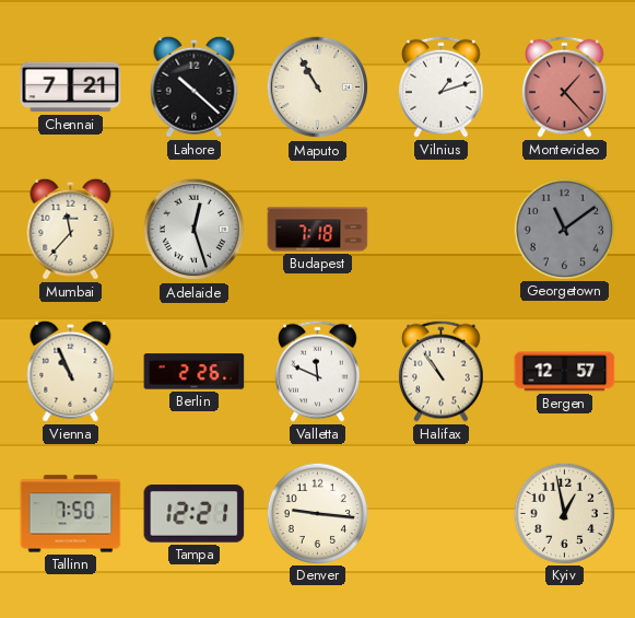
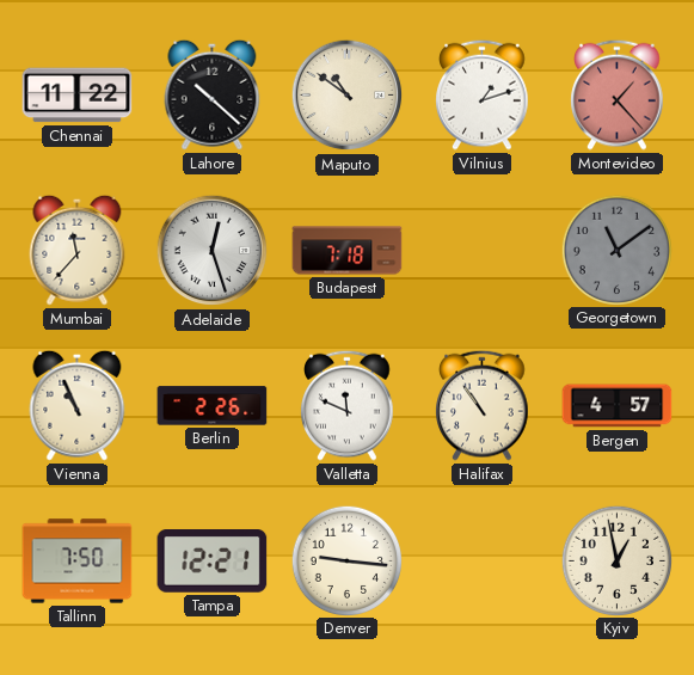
Chennai: 7:21 -> 11:22
Maputo: 10:55 -> 10:51
Bergen: 12:57 -> 4:57
